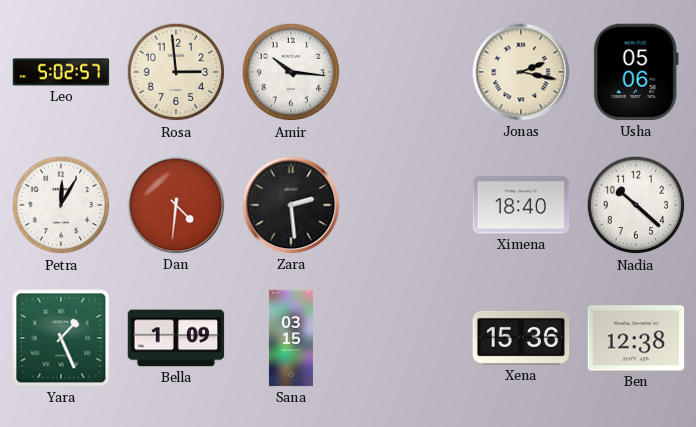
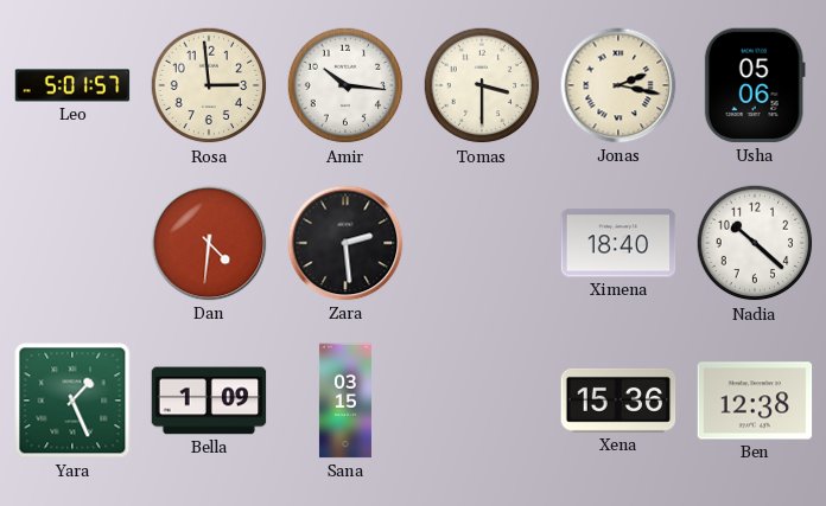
Leo: 5:02 -> 5:01
Tomas: none -> 3:30
Petra: 12:05 -> none
